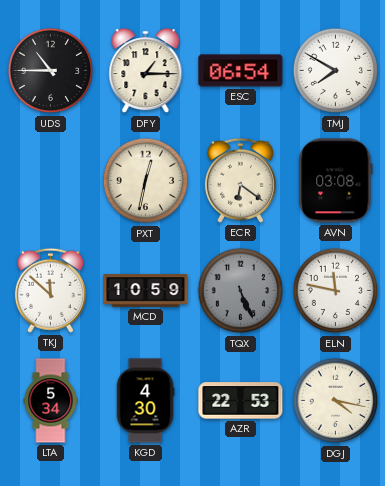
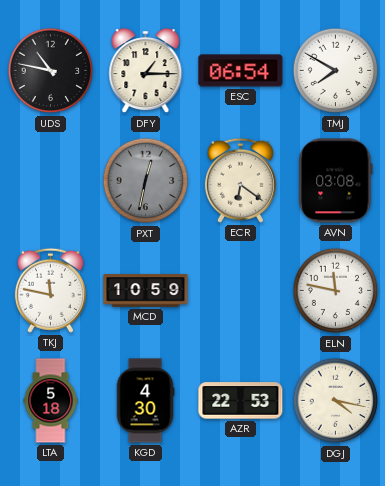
UDS: 10:45 -> 10:47
PXT dial: cream -> grey
TKJ: 11:52 -> 11:47
TQX: 5:26 -> none
LTA: 5:34 -> 5:18
